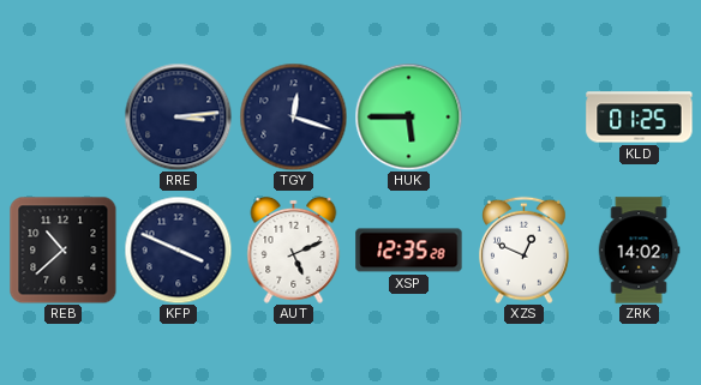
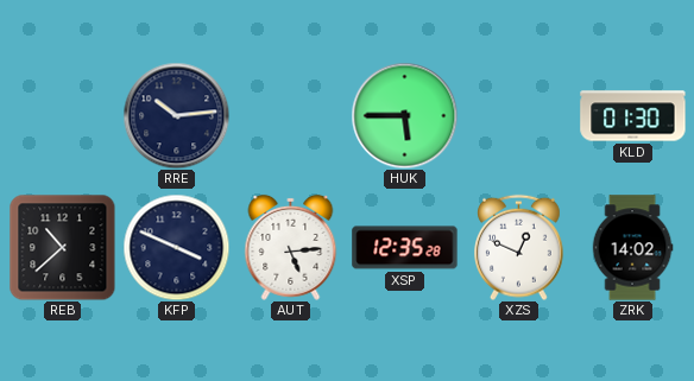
RRE: 3:14 -> 10:14
TGY: 12:18 -> none
KLD: 01:25 -> 01:30
AUT: 5:11 -> 5:14
